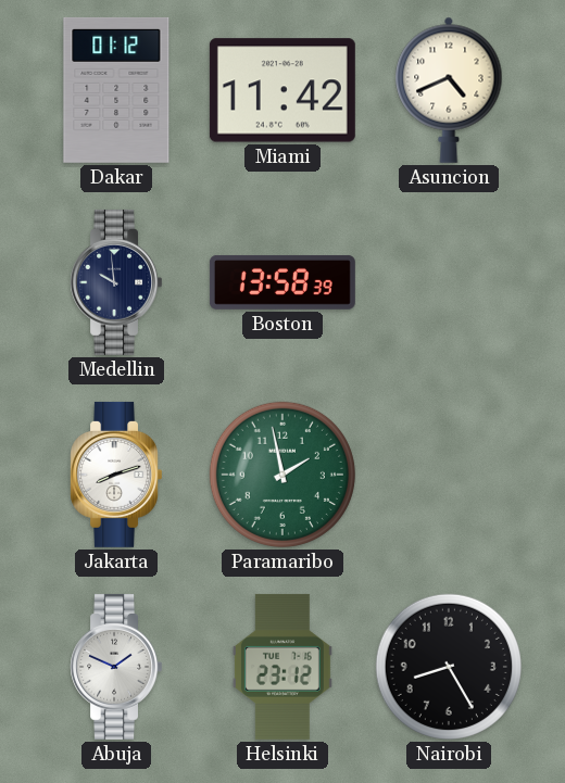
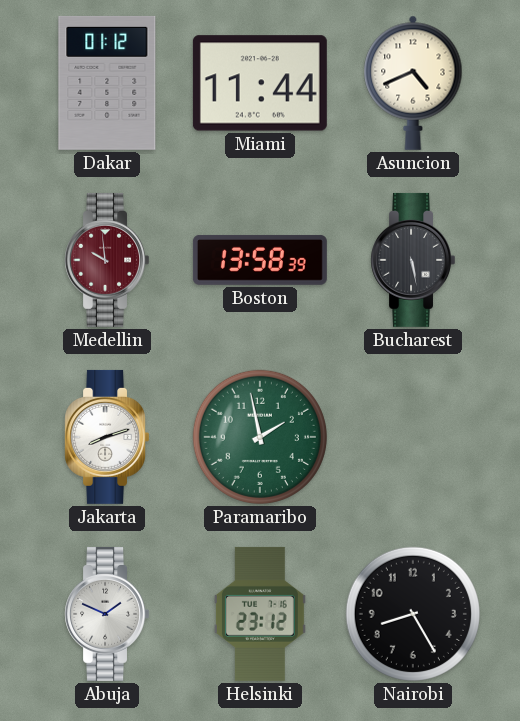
Miami: 11:42 -> 11:44
Medellin dial: navy -> burgundy
Bucharest: none -> 5:28
